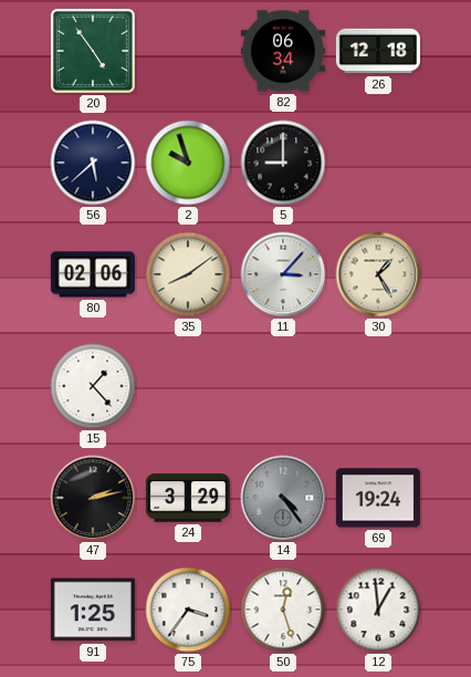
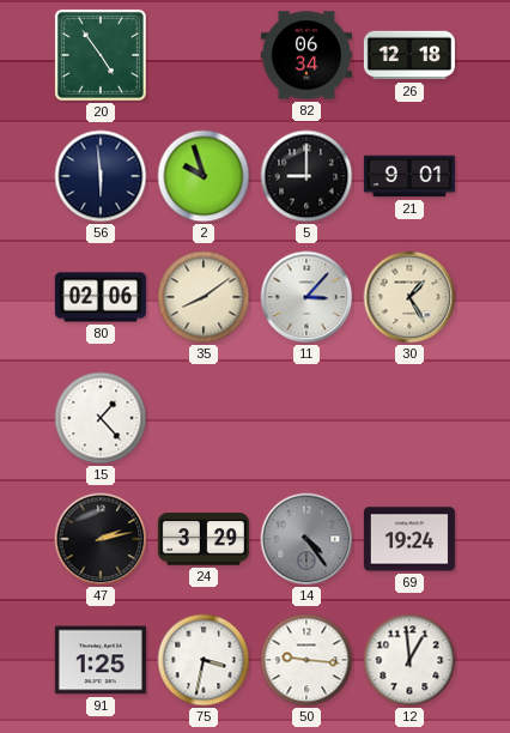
56: 5:38 -> 5:59
21: none -> 9:01
75: 3:36 -> 3:32
50: 12:27 -> 9:16
